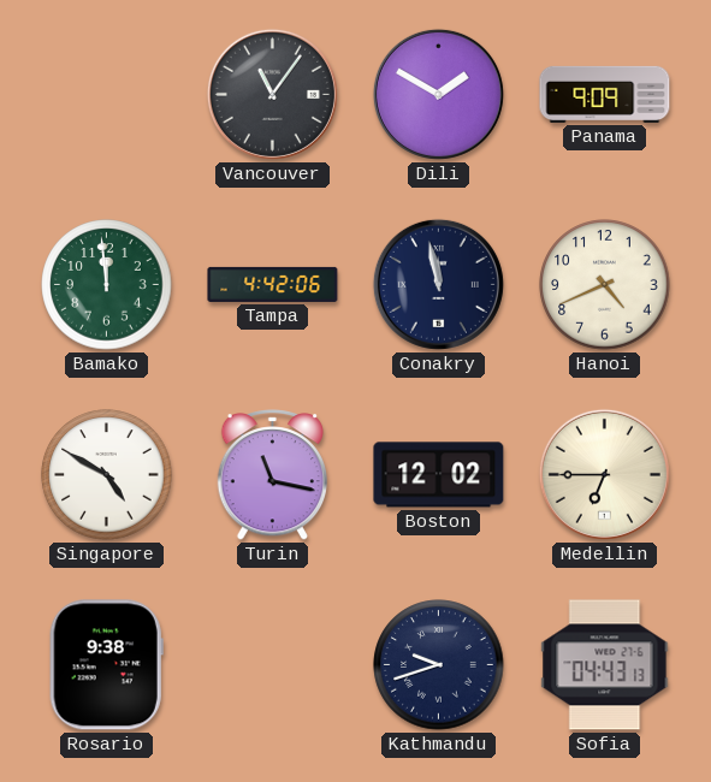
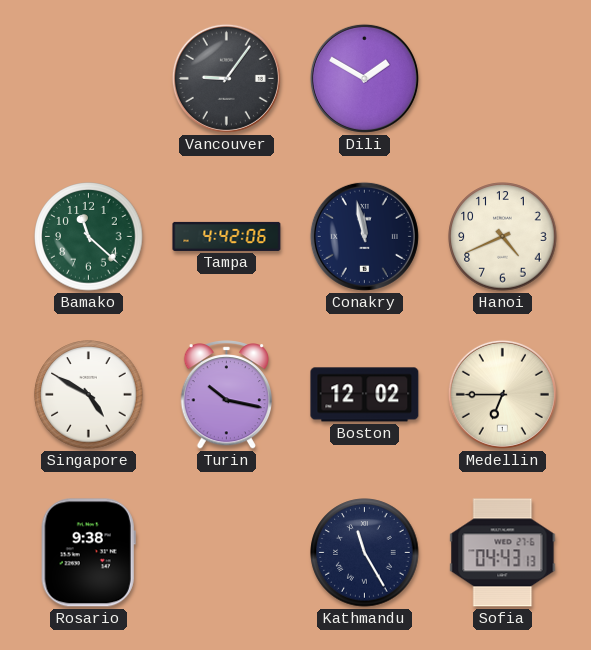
Vancouver: 11:06 -> 9:06
Panama: 9:09 -> none
Bamako: 11:59 -> 11:22
Turin: 11:17 -> 10:17
Kathmandu: 9:42 -> 11:25
